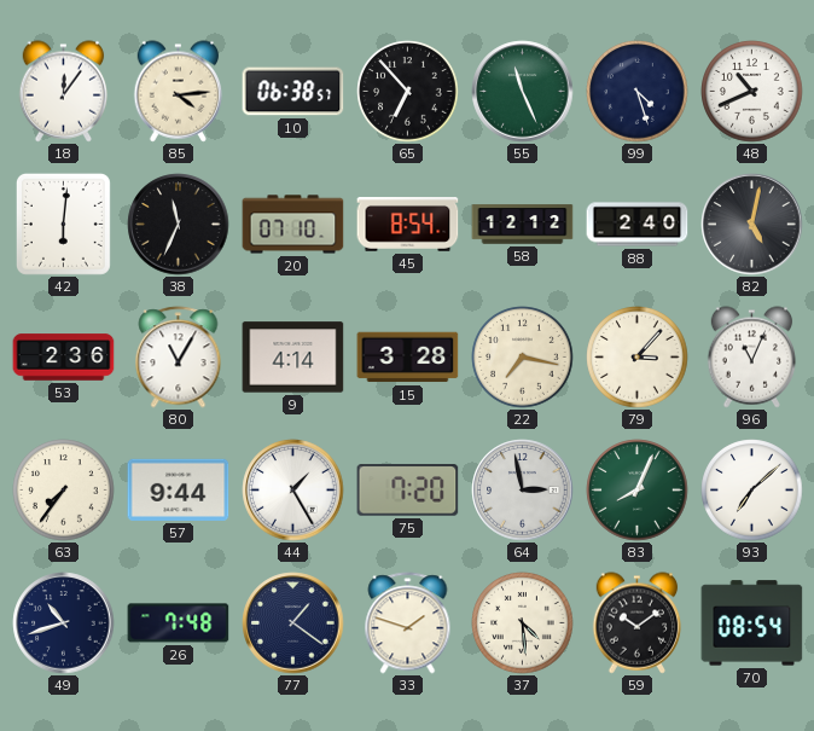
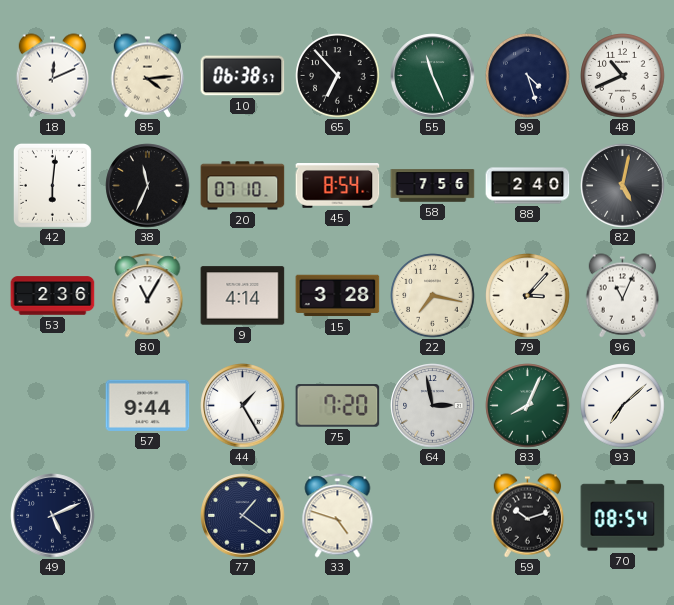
18: 12:06 -> 12:11
58: 12:12 -> 7:56
63: 7:36 -> none
49: 10:42 -> 5:11
26: 7:48 -> none
33: 1:48 -> 4:48
37: 4:29 -> none
59: 10:09 -> 10:12
